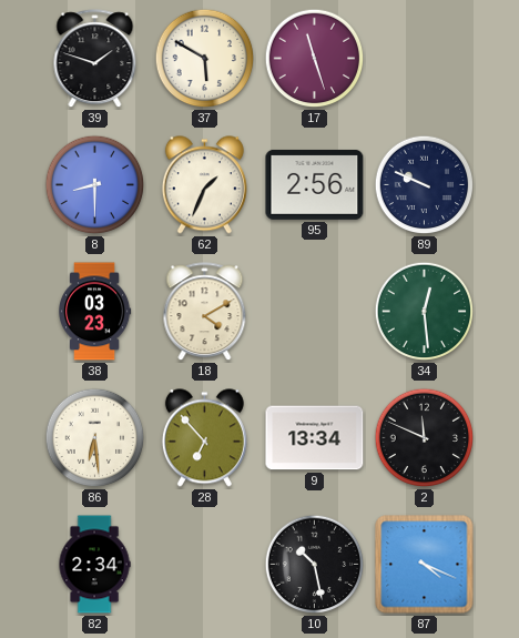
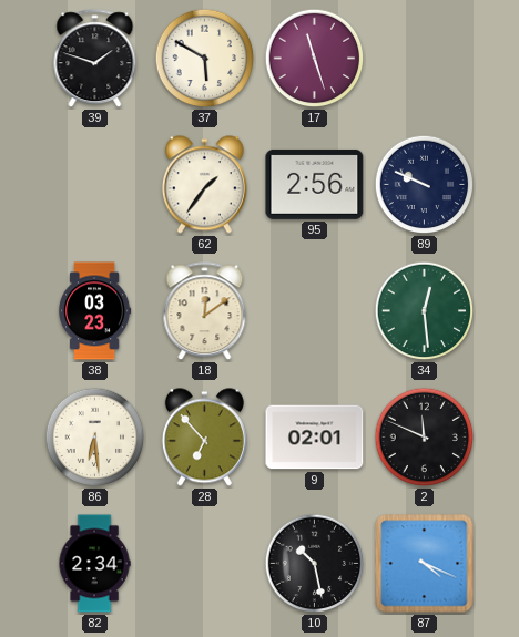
8: 8:30 -> none
62: 1:34 -> 1:36
18: 4:10 -> 12:09
9: 13:34 -> 02:01
